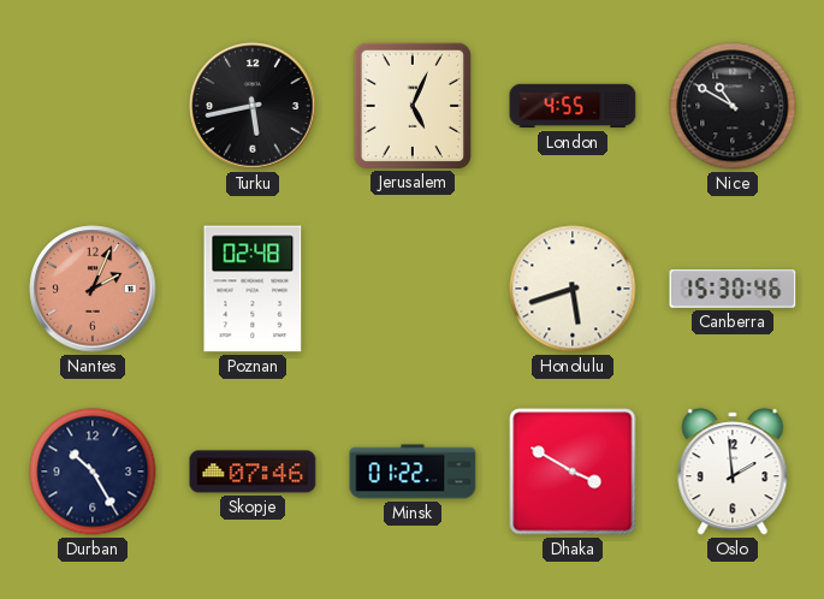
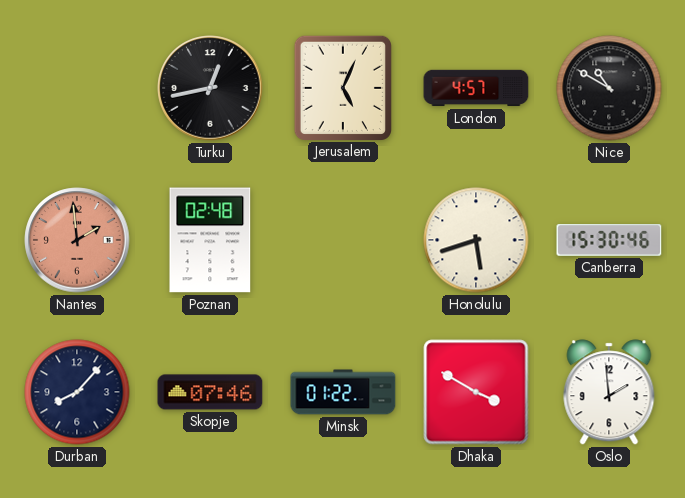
Turku: 5:43 -> 12:43
London: 4:55 -> 4:57
Nantes: 2:04 -> 1:59
Durban: 10:25 -> 8:07
